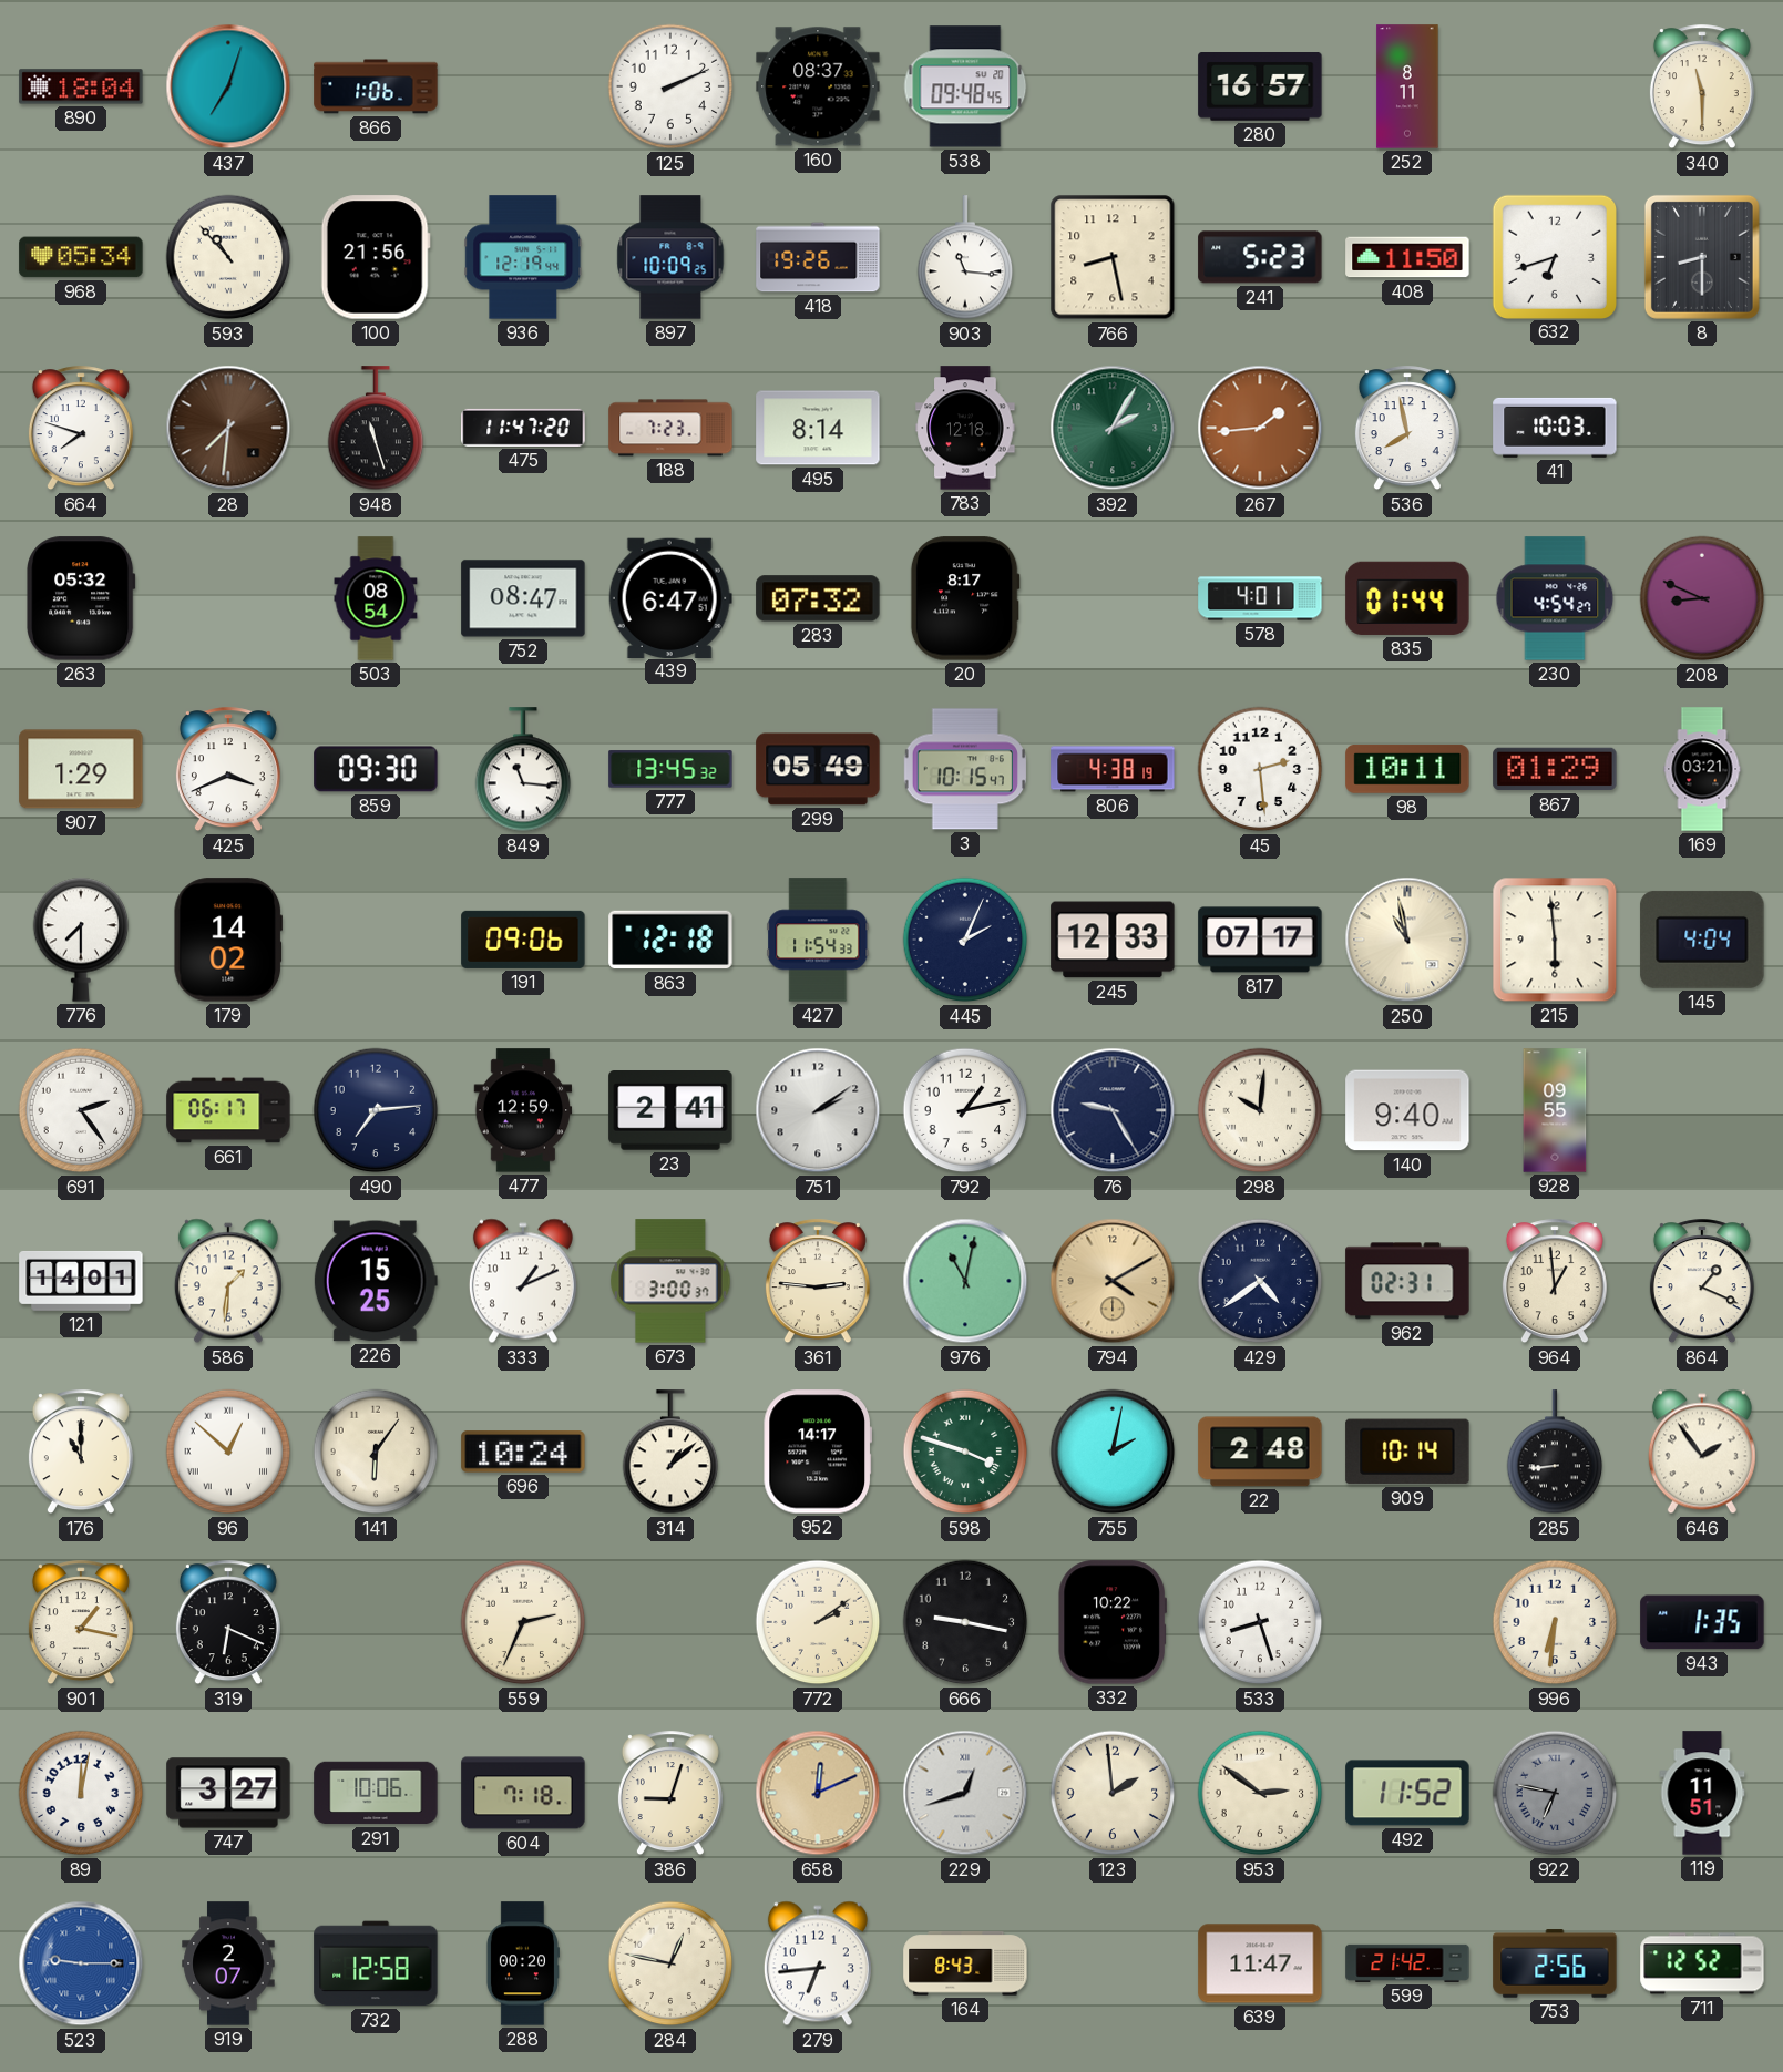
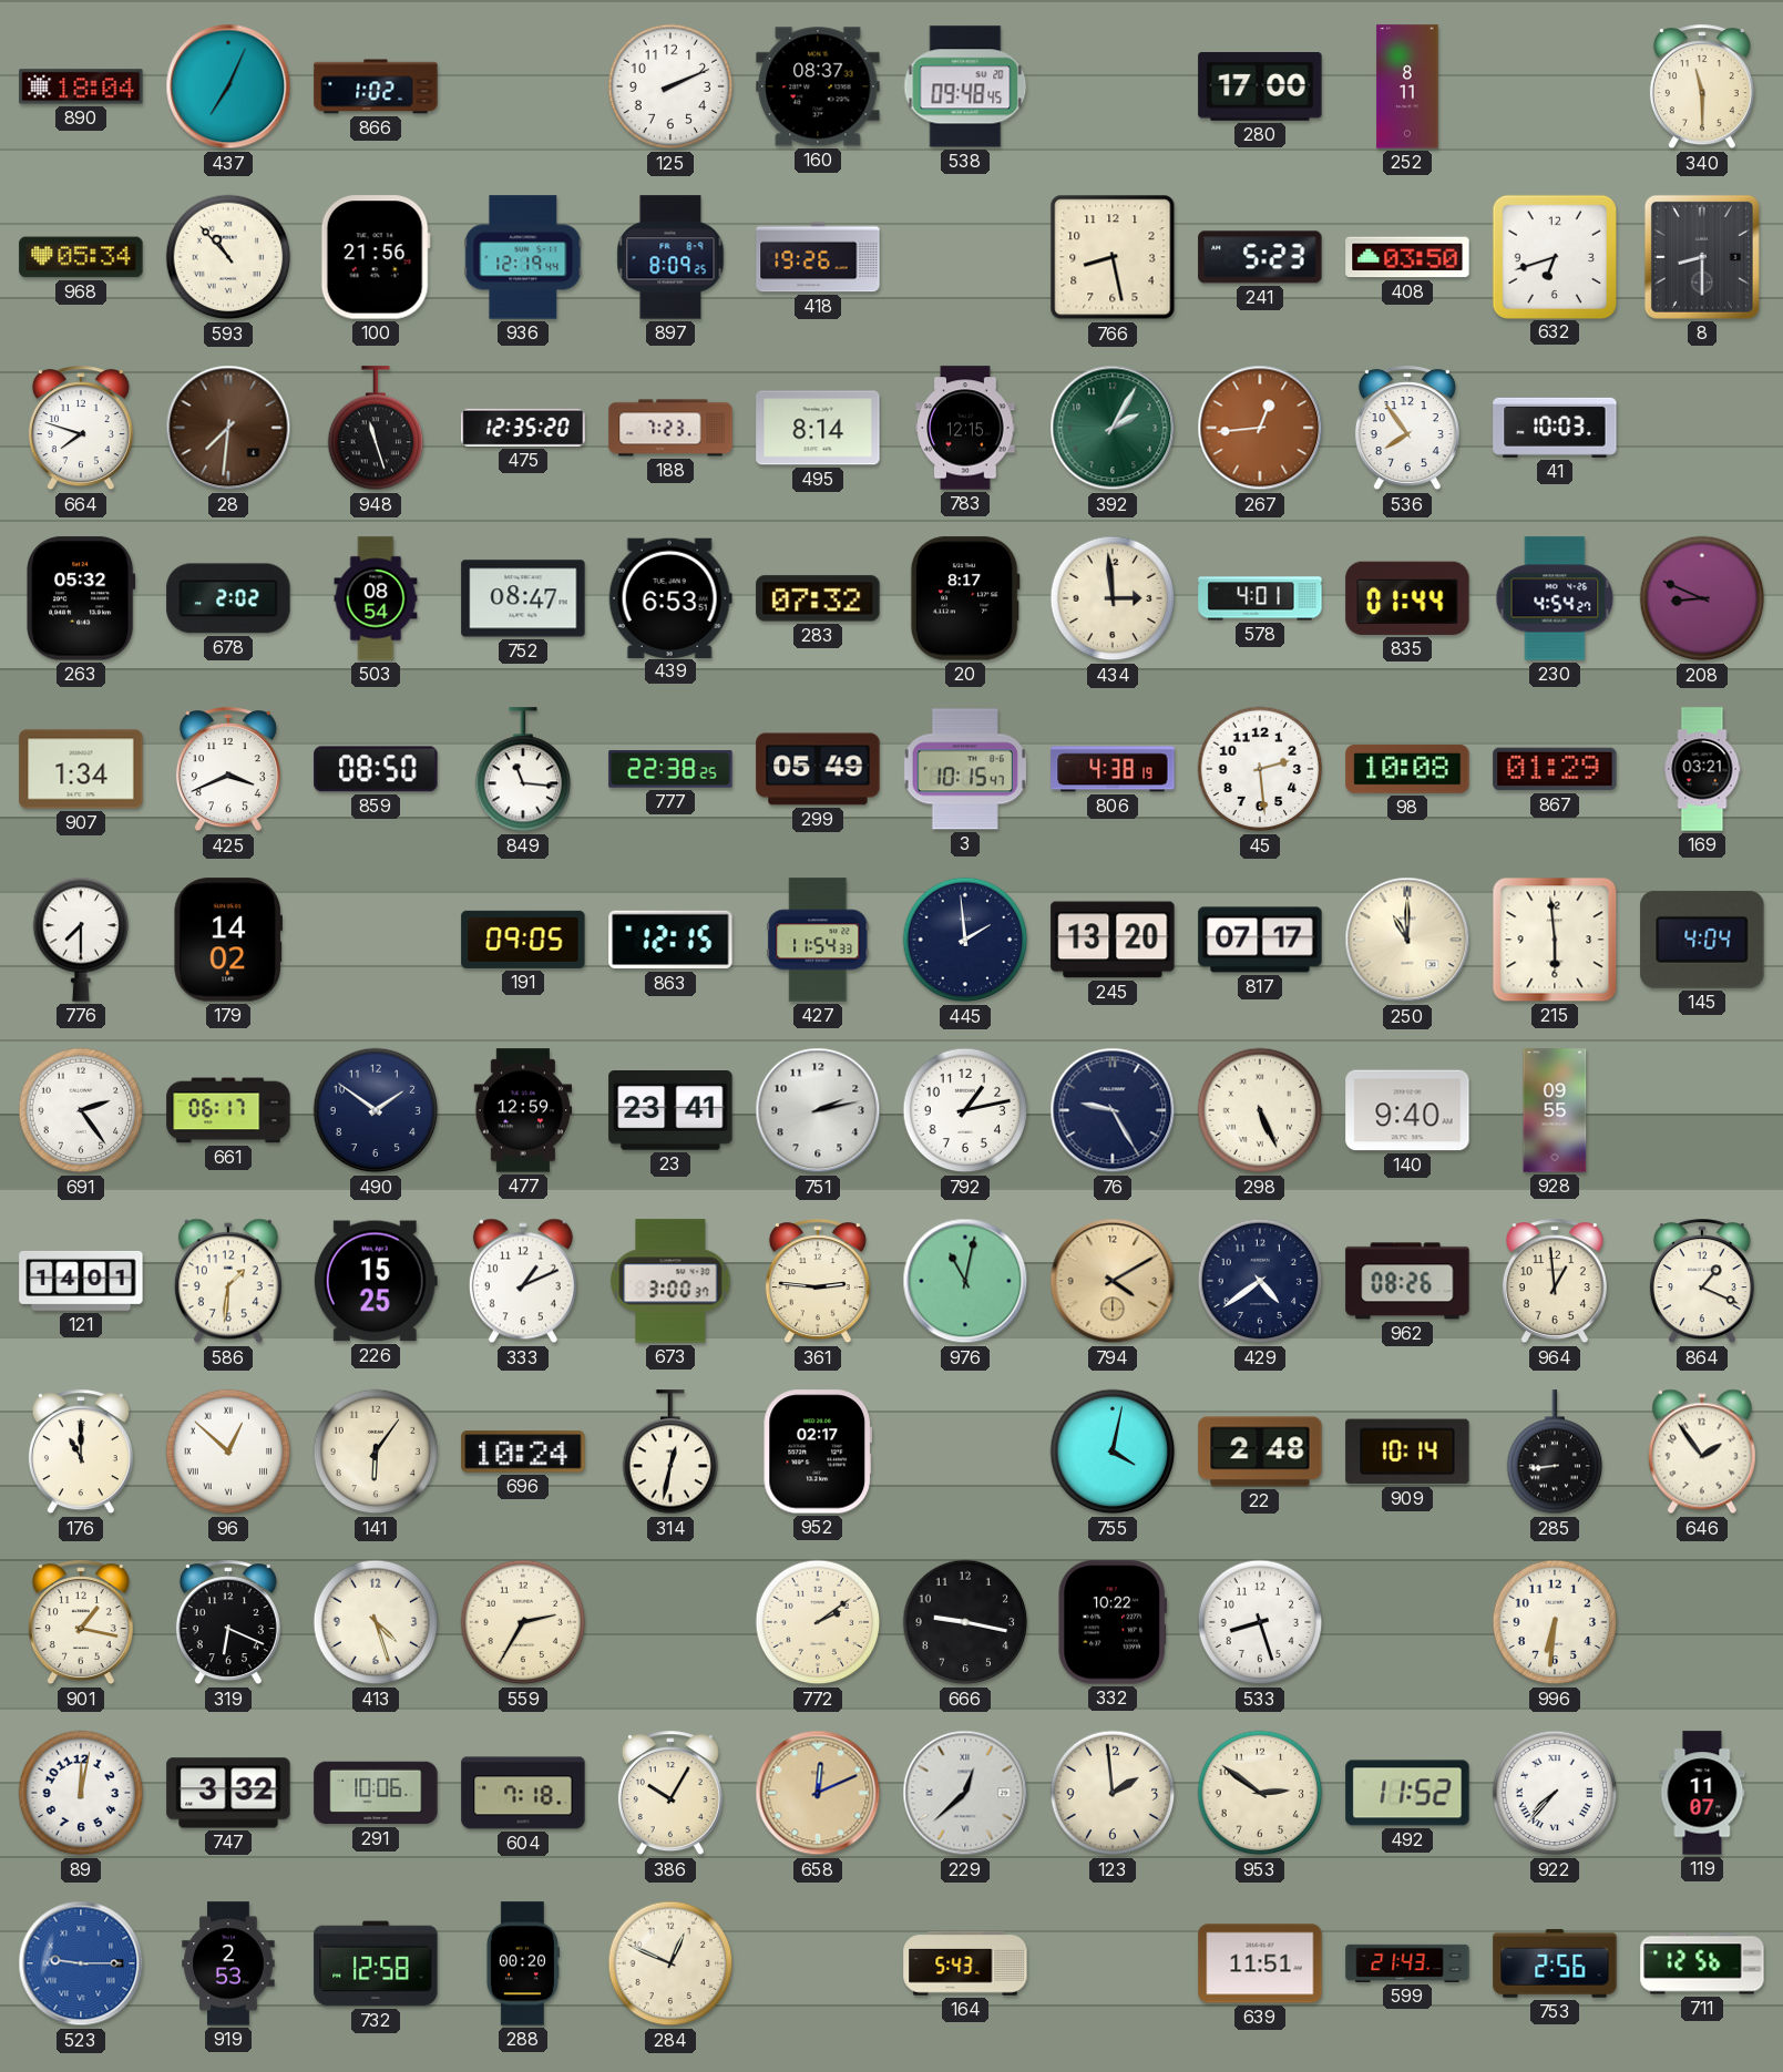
437: 7:03 -> 7:04
866: 1:06 -> 1:02
280: 16:57 -> 17:00
897: 10:09 -> 8:09
903: 11:16 -> none
408: 11:50 -> 03:50
475: 11:47 -> 12:35
783: 12:18 -> 12:15
267: 1:44 -> 12:44
536: 7:58 -> 7:54
678: none -> 2:02
439: 6:47 -> 6:53
434: none -> 2:59
907: 1:29 -> 1:34
859: 09:30 -> 08:50
777: 13:45 -> 22:38
98: 10:11 -> 10:08
191: 09:06 -> 09:05
863: 12:18 -> 12:15
445: 2:04 -> 1:59
245: 12:33 -> 13:20
250: 10:58 -> 11:00
490: 7:14 -> 1:51
23: 2:41 -> 23:41
751: 2:09 -> 2:13
298: 10:01 -> 5:26
962: 02:31 -> 08:26
314: 1:08 -> 12:32
952: 14:17 -> 02:17
598: 3:48 -> none
755: 2:02 -> 4:02
413: none -> 4:27
559: 2:34 -> 2:35
943: 1:35 -> none
747: 3:27 -> 3:32
386: 9:03 -> 10:05
229: 12:42 -> 12:38
922: 6:47 -> 7:37
922 dial: grey -> white
119: 11:51 -> 11:07
919: 2:07 -> 2:53
284: 12:47 -> 12:49
279: 6:44 -> none
164: 8:43 -> 5:43
639: 11:47 -> 11:51
599: 21:42 -> 21:43
711: 12:52 -> 12:56
